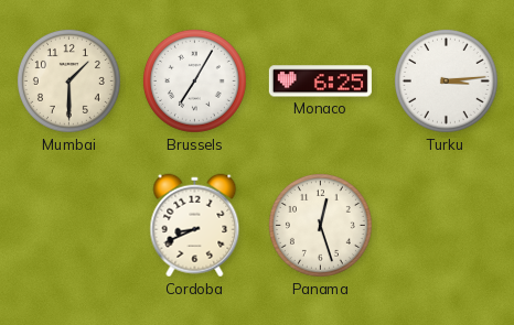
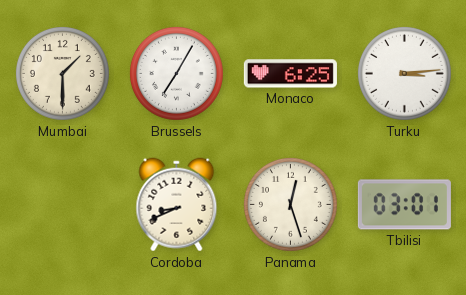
Tbilisi: none -> 03:01
